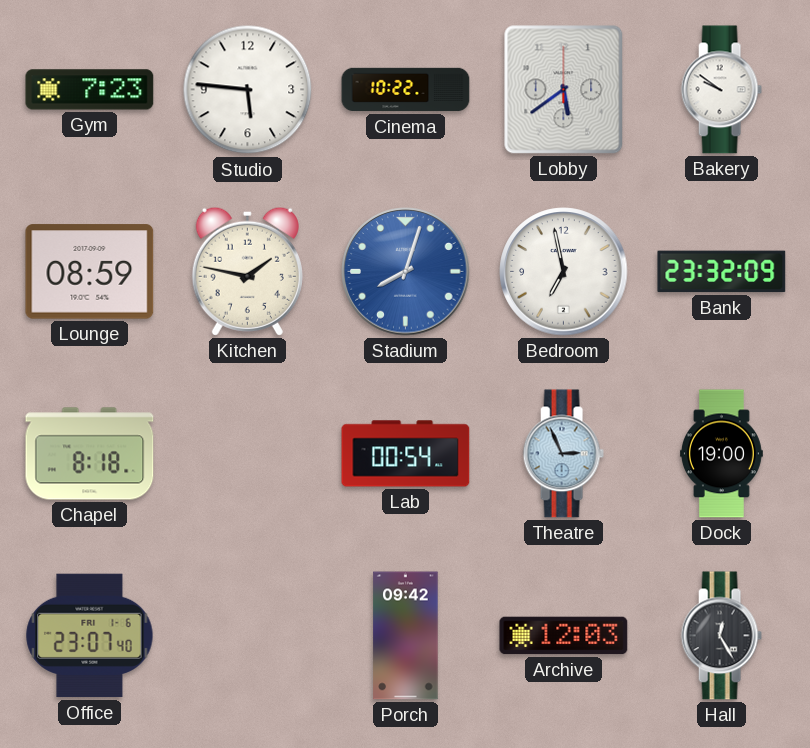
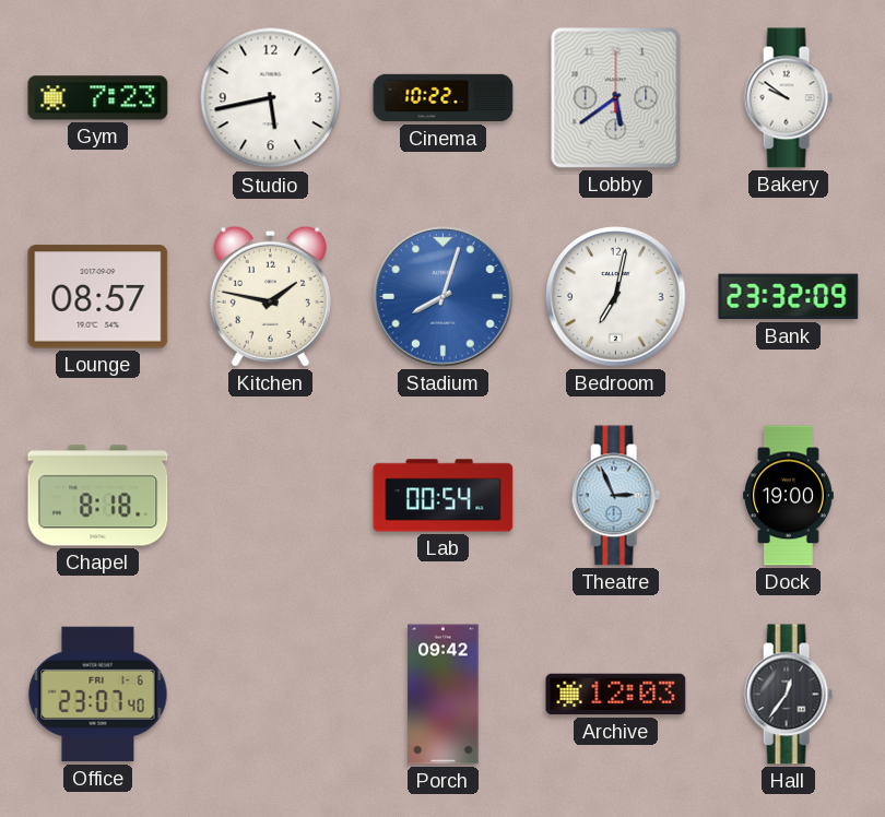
Studio: 5:46 -> 5:43
Lounge: 08:59 -> 08:57
Bedroom: 6:58 -> 7:02
Hall: 12:25 -> 12:36
